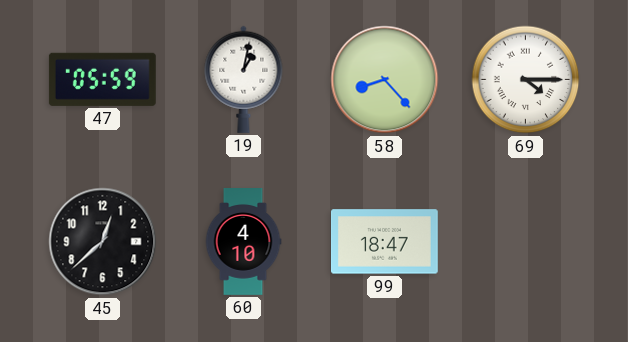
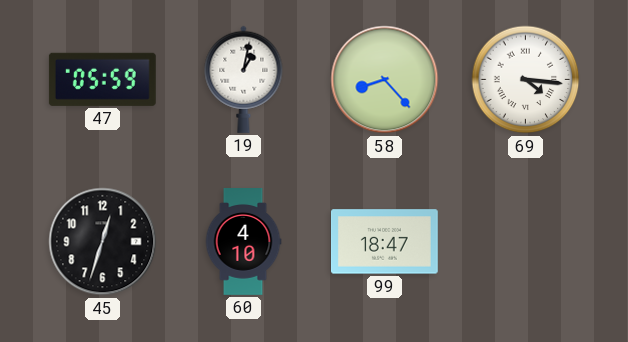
69: 4:15 -> 4:16
45: 12:38 -> 12:33
